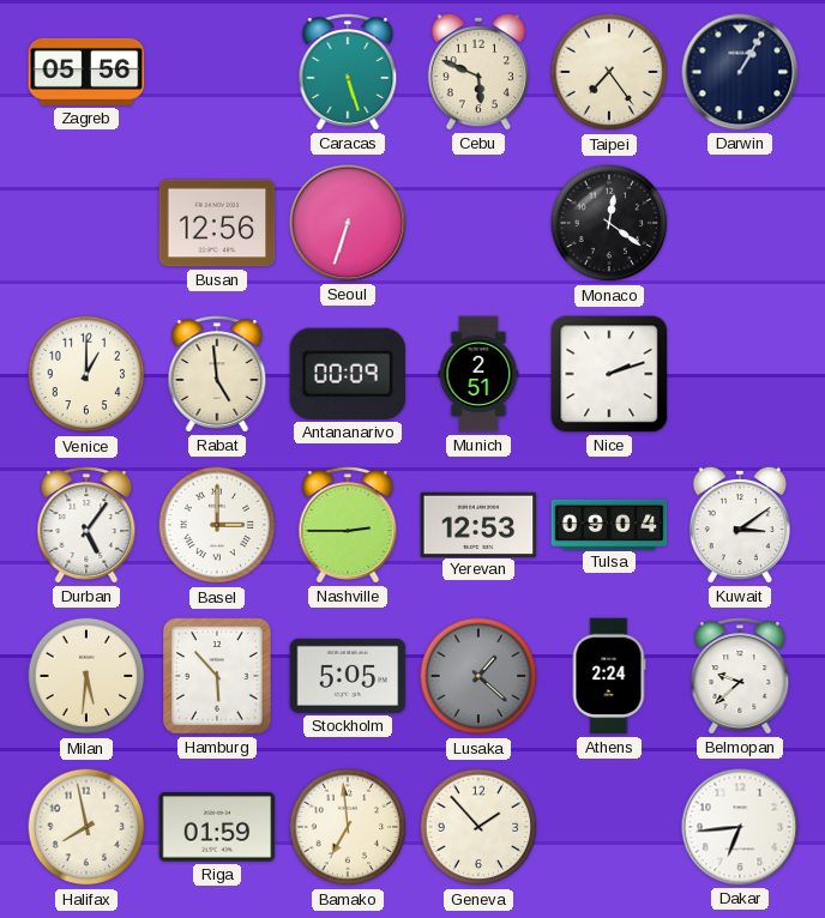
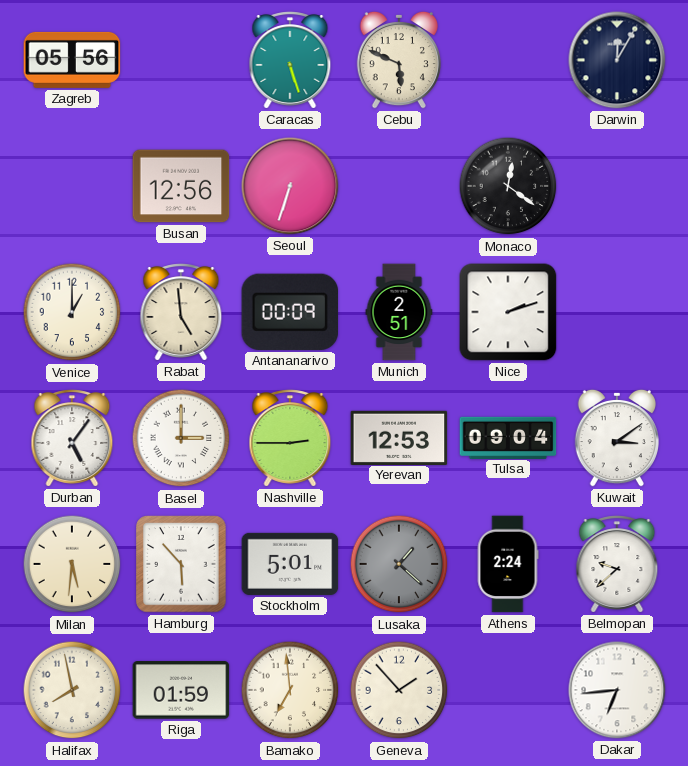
Taipei: 7:24 -> none
Darwin: 1:05 -> 12:05
Stockholm: 5:05 -> 5:01
